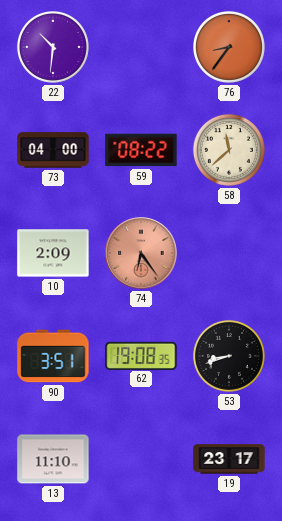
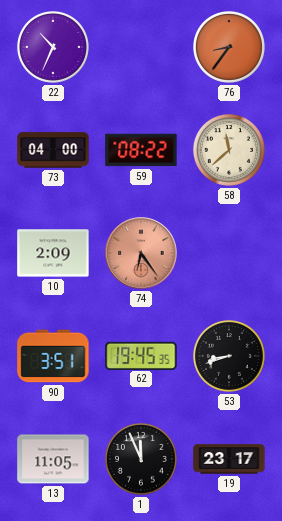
22: 10:31 -> 10:34
62: 19:08 -> 19:45
13: 11:10 -> 11:05
1: none -> 11:56
